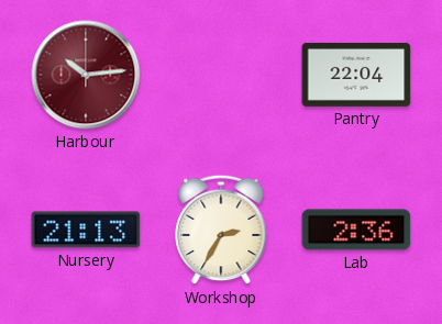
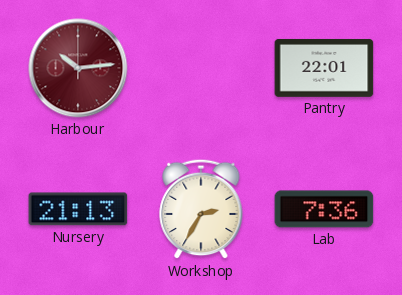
Pantry: 22:04 -> 22:01
Lab: 2:36 -> 7:36
